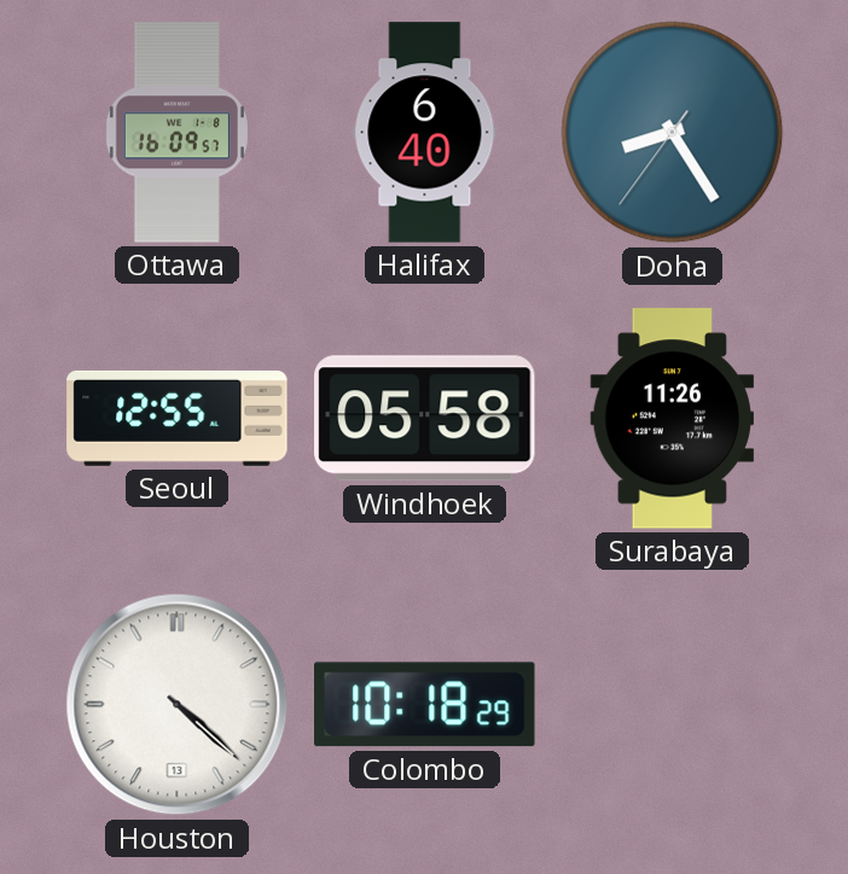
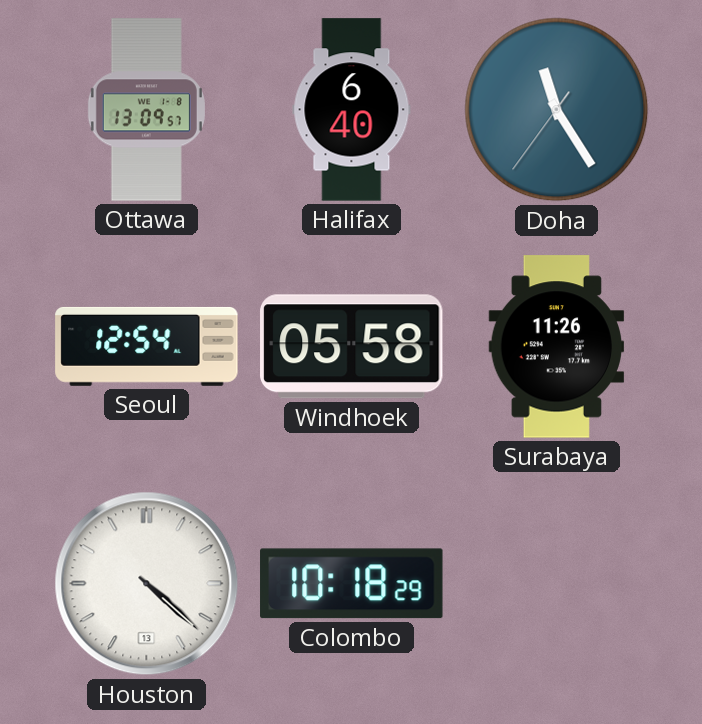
Ottawa: 16:09 -> 13:09
Doha: 8:24 -> 11:24
Seoul: 12:55 -> 12:54
